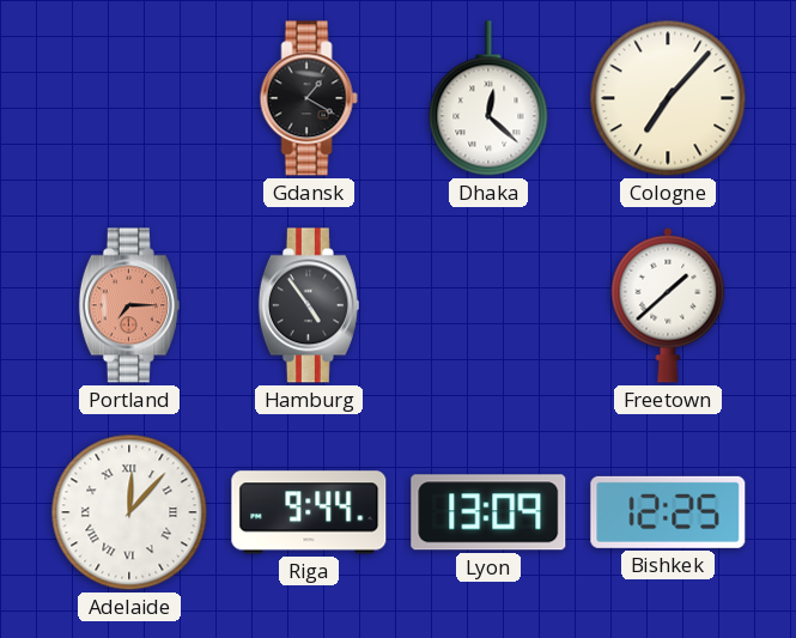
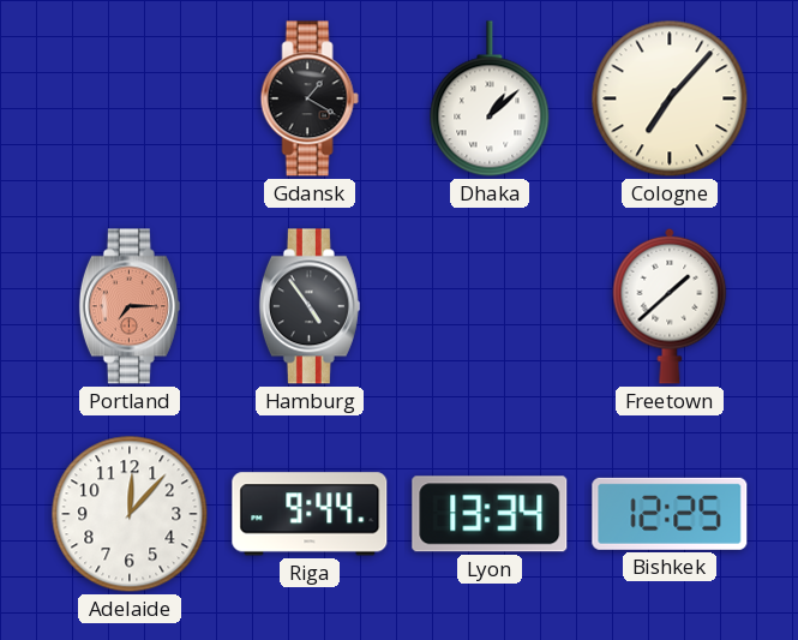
Dhaka: 12:22 -> 1:08
Adelaide numerals: Roman -> Arabic
Lyon: 13:09 -> 13:34
